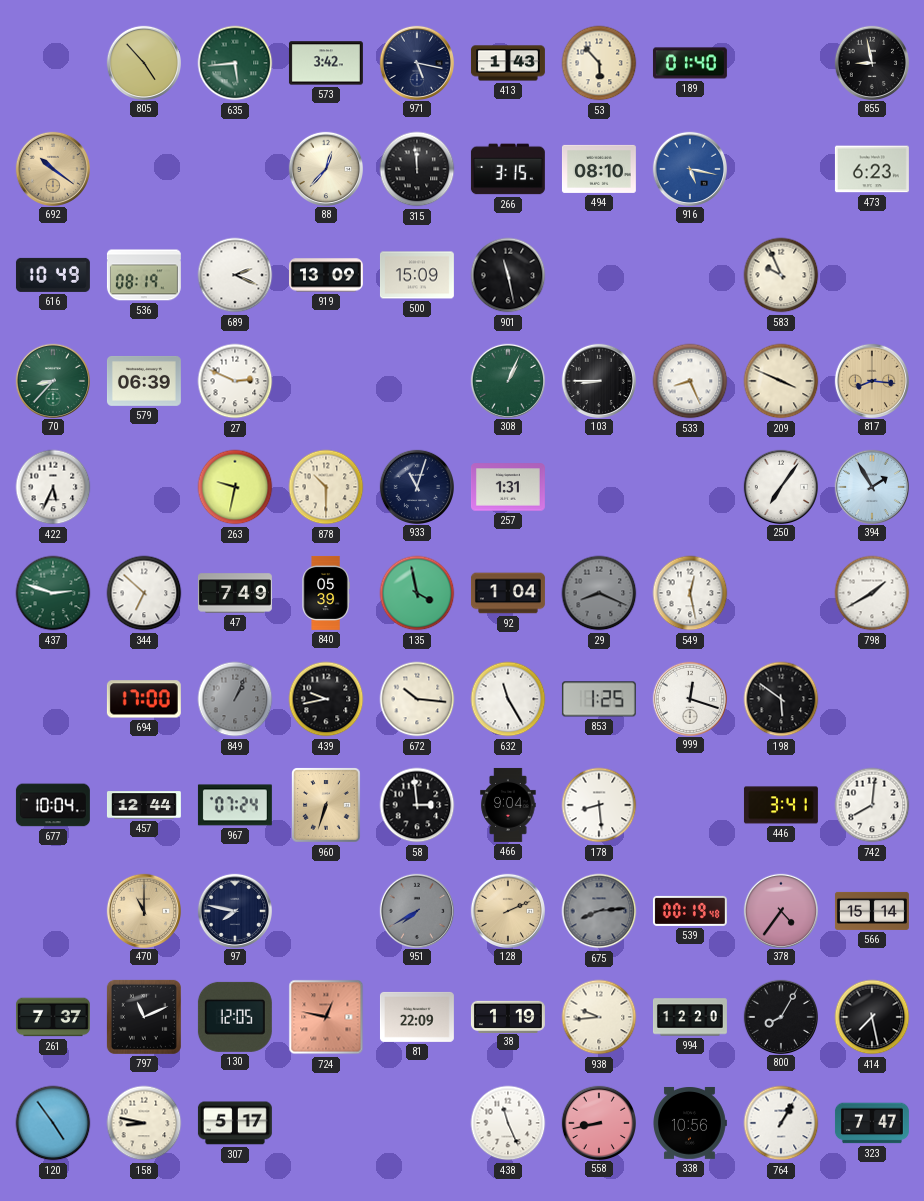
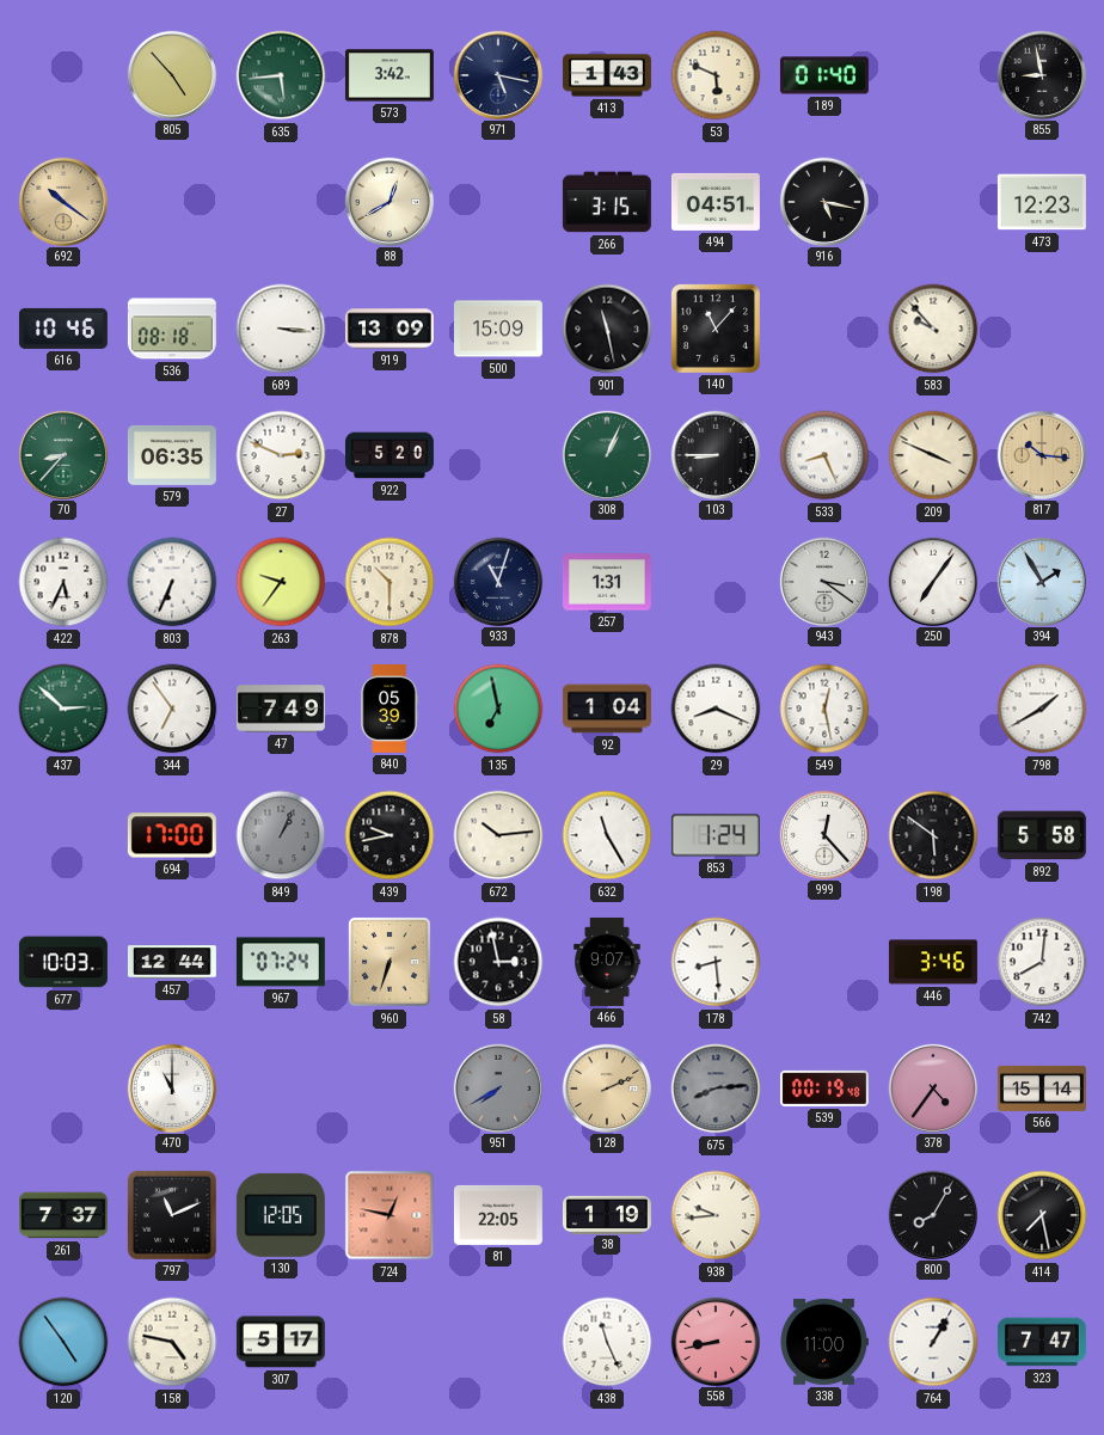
53: 5:53 -> 5:49
88: 12:37 -> 12:40
315: 11:59 -> none
494: 08:10 -> 04:51
916 dial: blue -> black
473: 6:23 -> 12:23
616: 10:49 -> 10:46
536: 08:19 -> 08:18
689: 2:19 -> 3:16
140: none -> 11:07
583: 9:56 -> 9:53
579: 06:39 -> 06:35
922: none -> 5:20
817: 8:16 -> 10:16
803: none -> 6:34
263: 9:32 -> 9:36
943: none -> 3:21
437: 2:48 -> 2:52
344: 6:52 -> 6:54
135: 3:58 -> 6:58
29 dial: grey -> white
672: 10:16 -> 10:14
853: 1:25 -> 1:24
999: 12:18 -> 12:23
892: none -> 5:58
677: 10:04 -> 10:03
58: 2:59 -> 2:58
466: 9:04 -> 9:07
446: 3:41 -> 3:46
470 dial: champagne -> white
97: 7:47 -> none
81: 22:09 -> 22:05
994: 12:20 -> none
158: 8:47 -> 4:47
338: 10:56 -> 11:00
